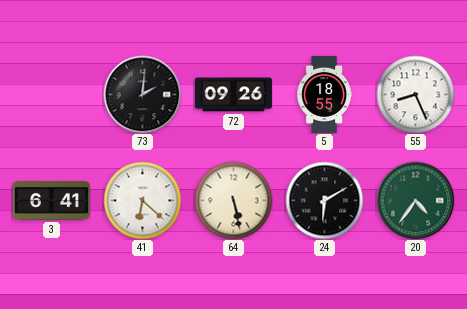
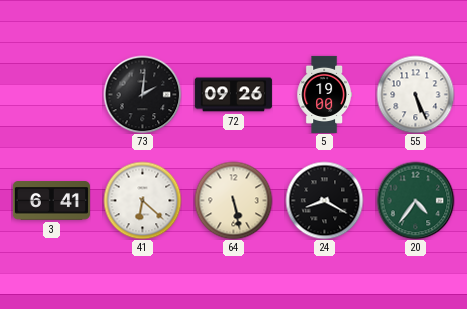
5: 18:55 -> 19:00
55: 8:26 -> 5:26
24: 6:10 -> 8:20
